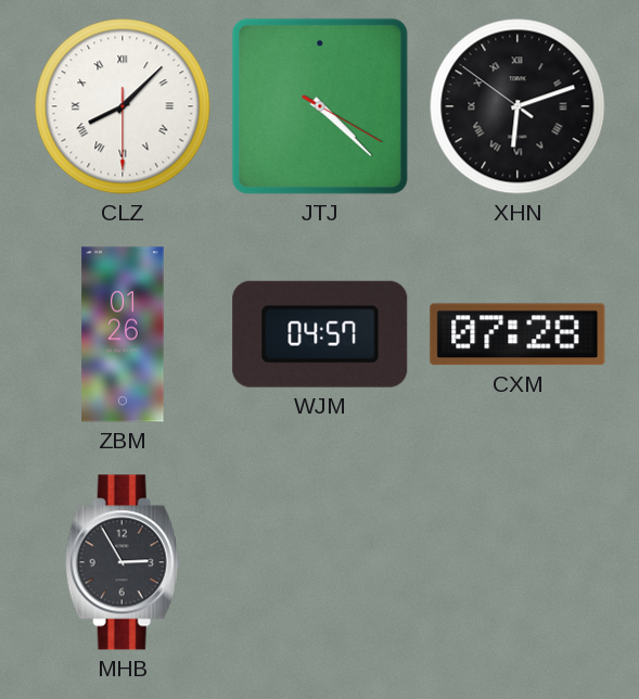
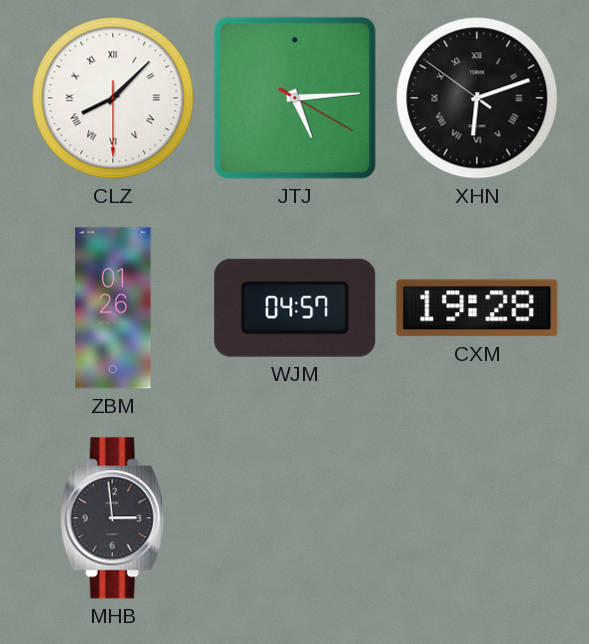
JTJ: 4:22 -> 5:14
CXM: 07:28 -> 19:28
MHB: 2:55 -> 2:59
